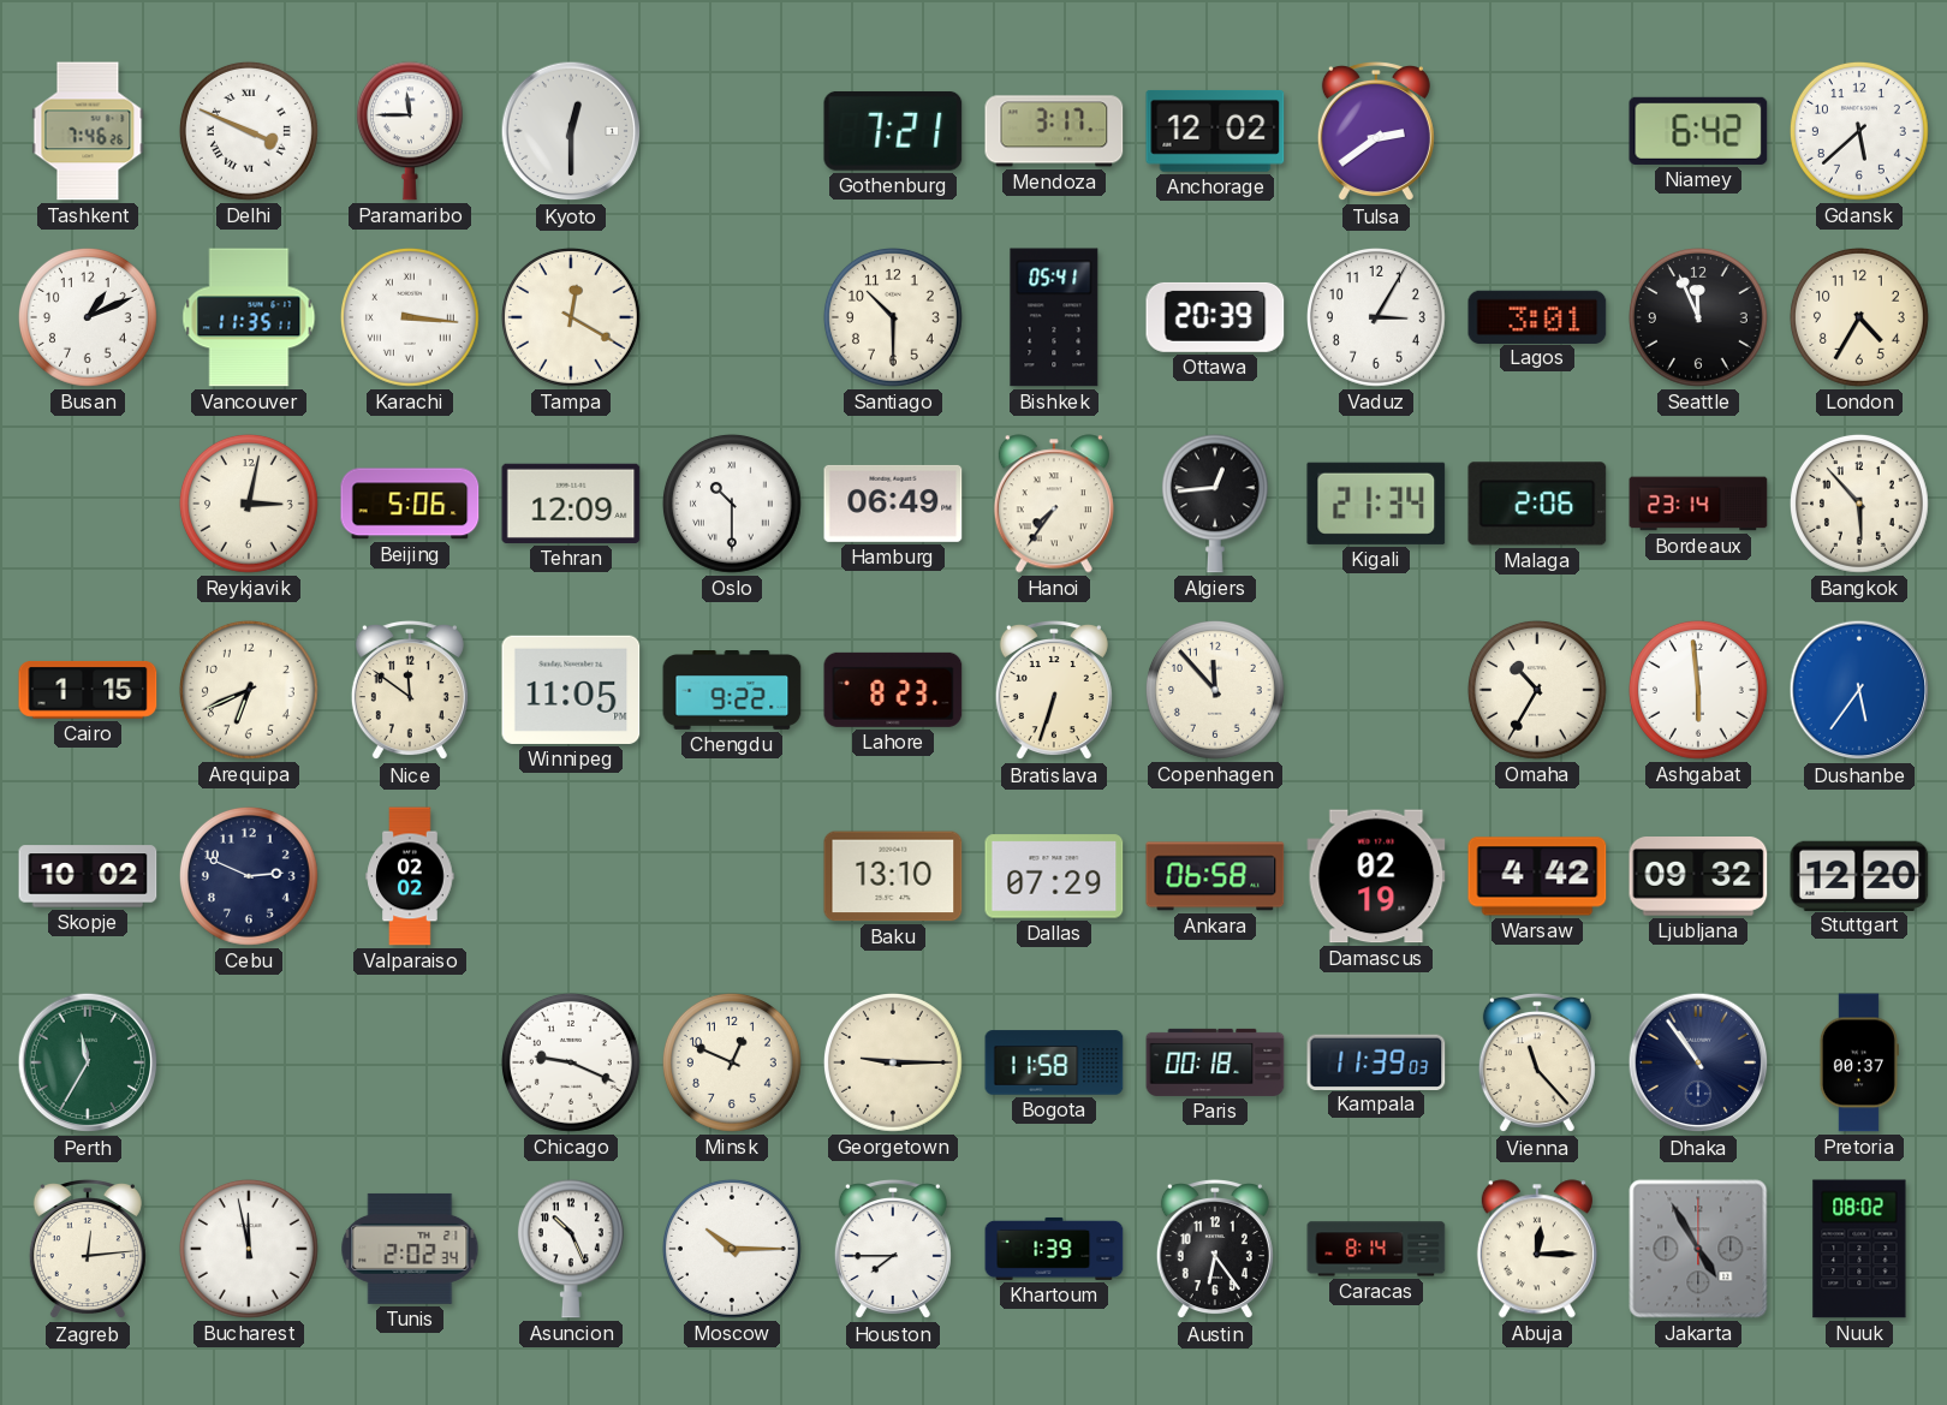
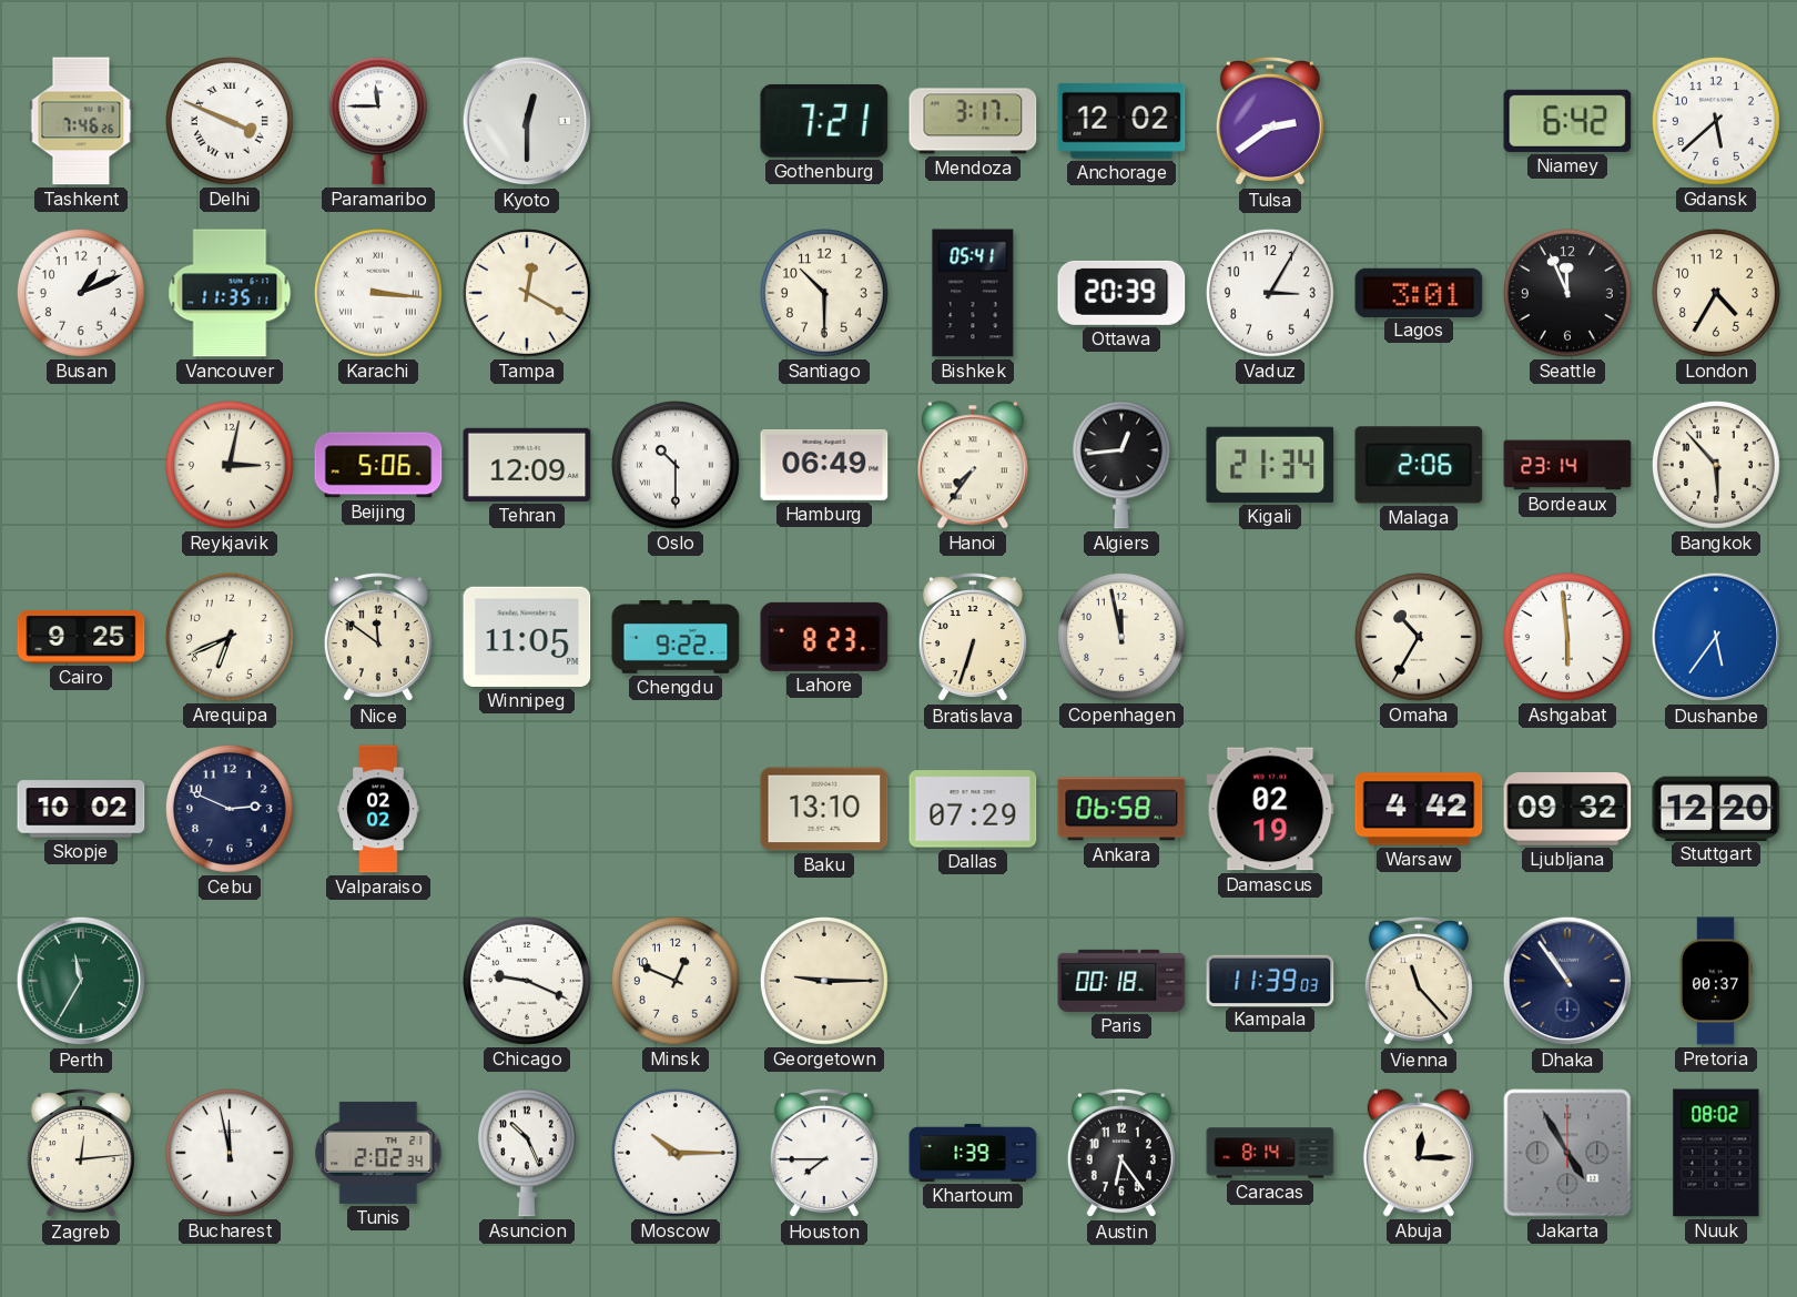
Cairo: 1:15 -> 9:25
Copenhagen: 11:53 -> 11:58
Bogota: 11:58 -> none
